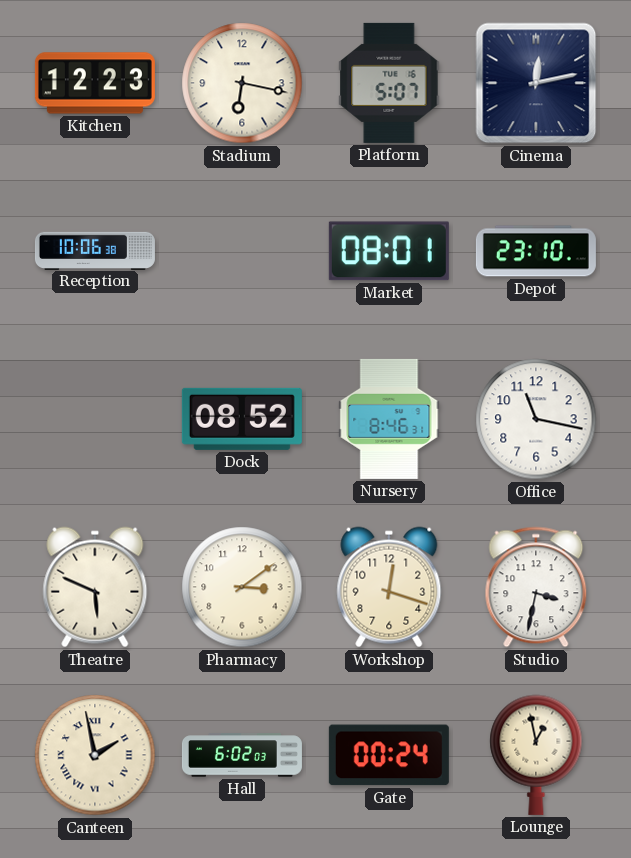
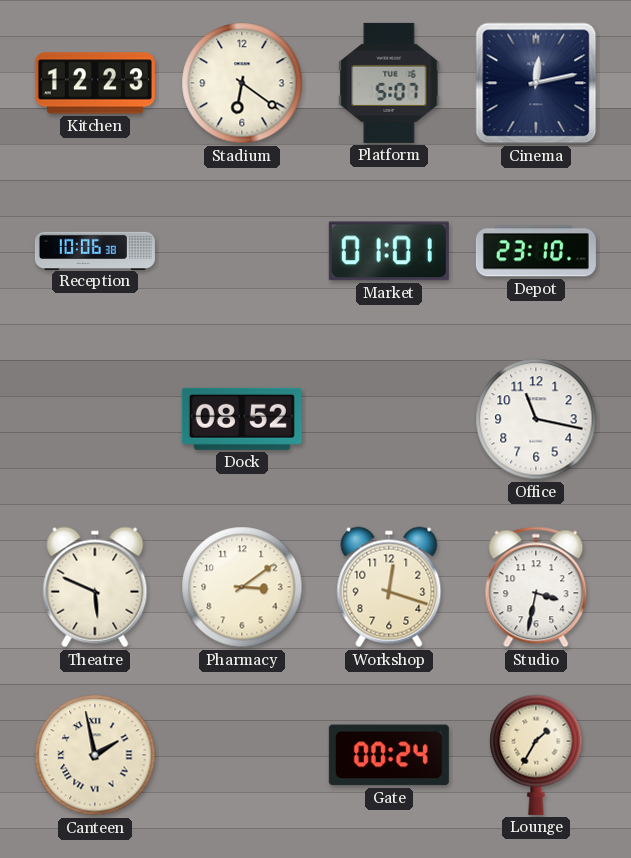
Stadium: 6:17 -> 6:21
Market: 08:01 -> 01:01
Nursery: 8:46 -> none
Hall: 6:02 -> none
Lounge: 12:58 -> 1:35
